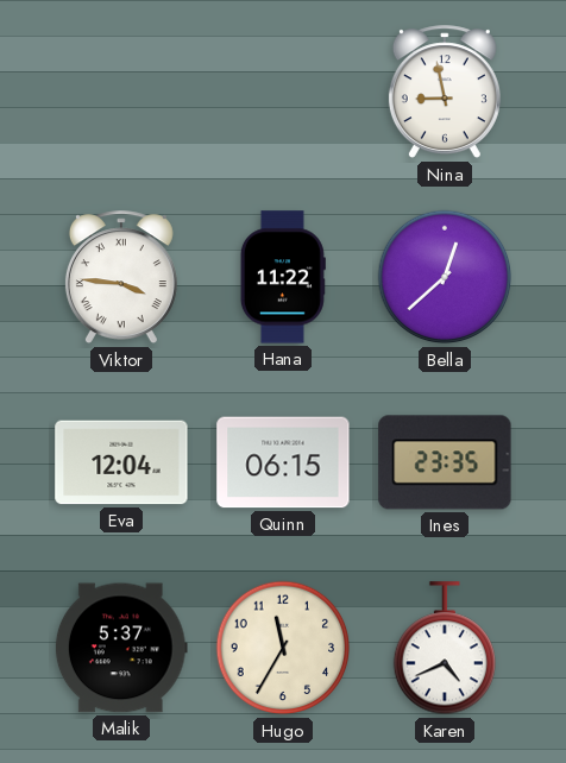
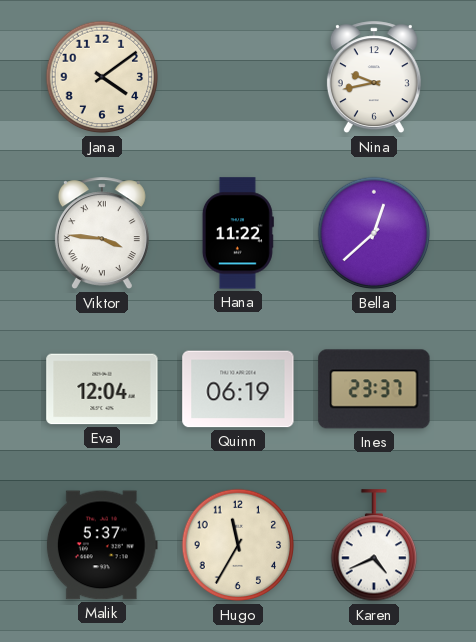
Jana: none -> 4:09
Nina: 8:58 -> 9:43
Quinn: 06:15 -> 06:19
Ines: 23:35 -> 23:37
